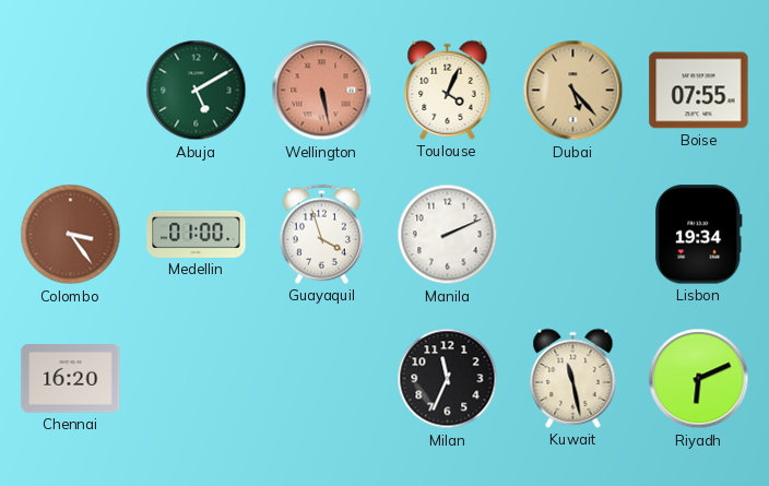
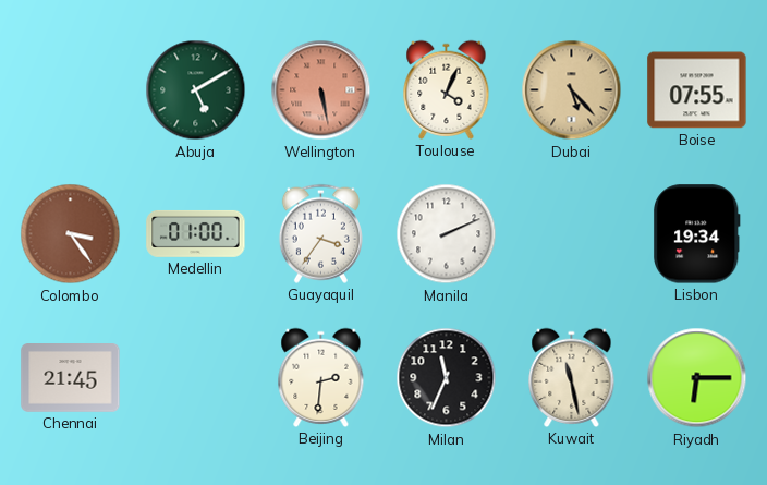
Guayaquil: 3:57 -> 3:36
Chennai: 16:20 -> 21:45
Beijing: none -> 2:31
Riyadh: 6:11 -> 6:15
